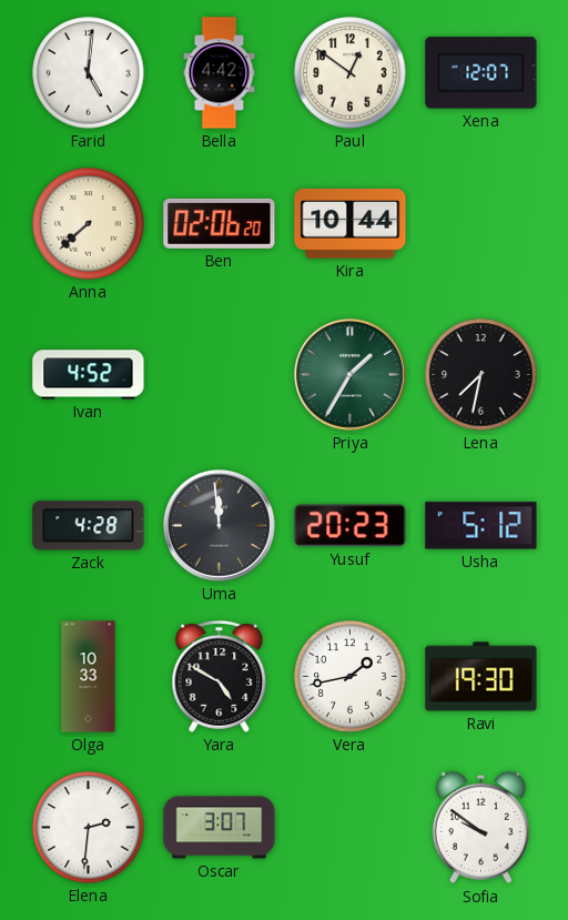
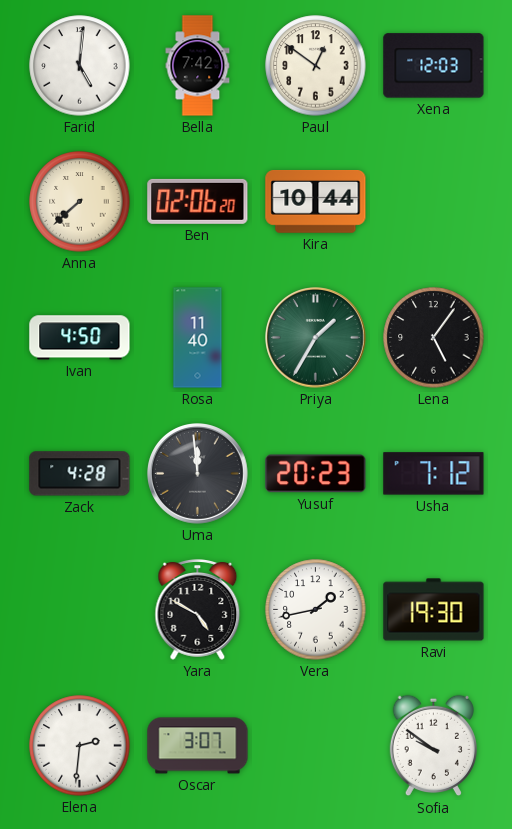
Bella: 4:42 -> 7:42
Xena: 12:07 -> 12:03
Ivan: 4:52 -> 4:50
Rosa: none -> 11:40
Lena: 7:32 -> 5:06
Usha: 5:12 -> 7:12
Olga: 10:33 -> none
